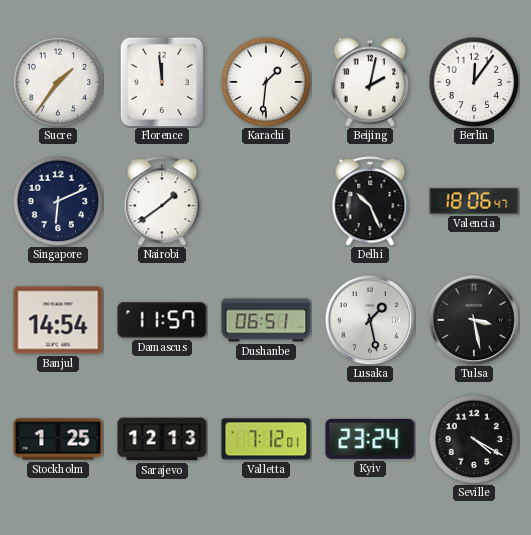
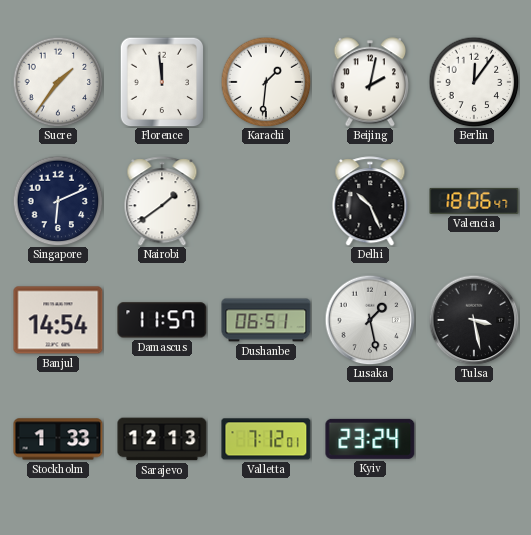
Stockholm: 1:25 -> 1:33
Seville: 4:20 -> none
